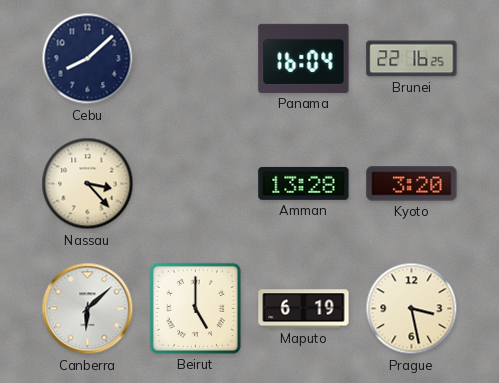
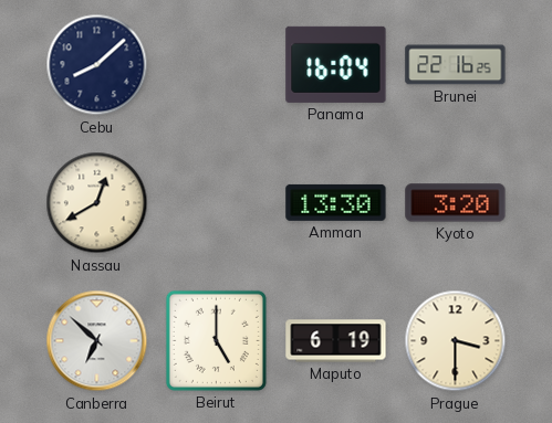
Nassau: 3:23 -> 12:40
Amman: 13:28 -> 13:30
Canberra: 6:08 -> 6:52
Prague: 3:28 -> 3:30
